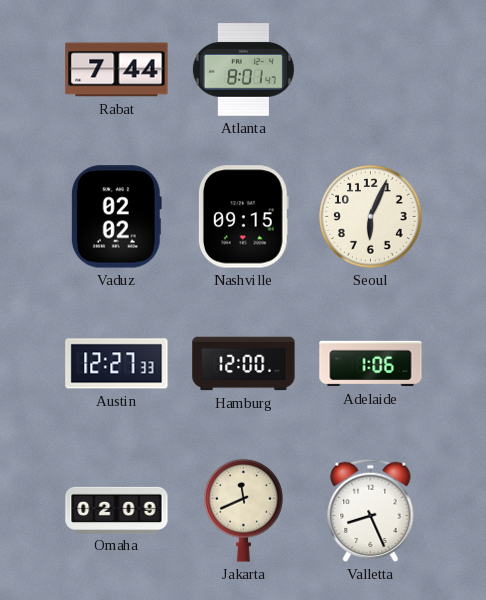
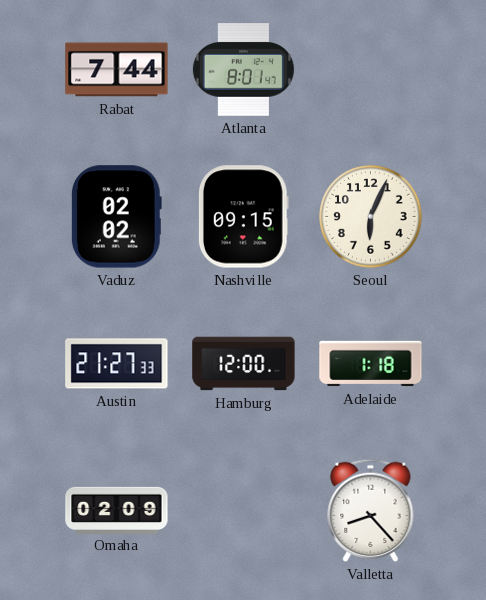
Austin: 12:27 -> 21:27
Adelaide: 1:06 -> 1:18
Jakarta: 11:41 -> none
Valletta: 8:26 -> 8:23
